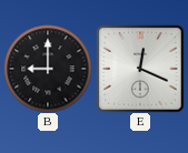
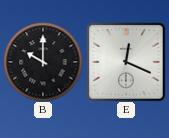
B: 9:00 -> 10:00
